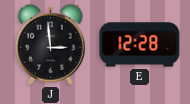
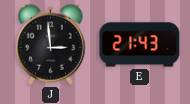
E: 12:28 -> 21:43
